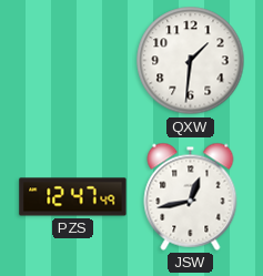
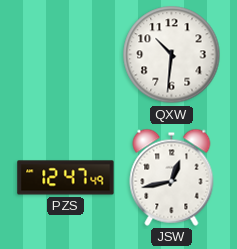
QXW: 1:31 -> 10:31
